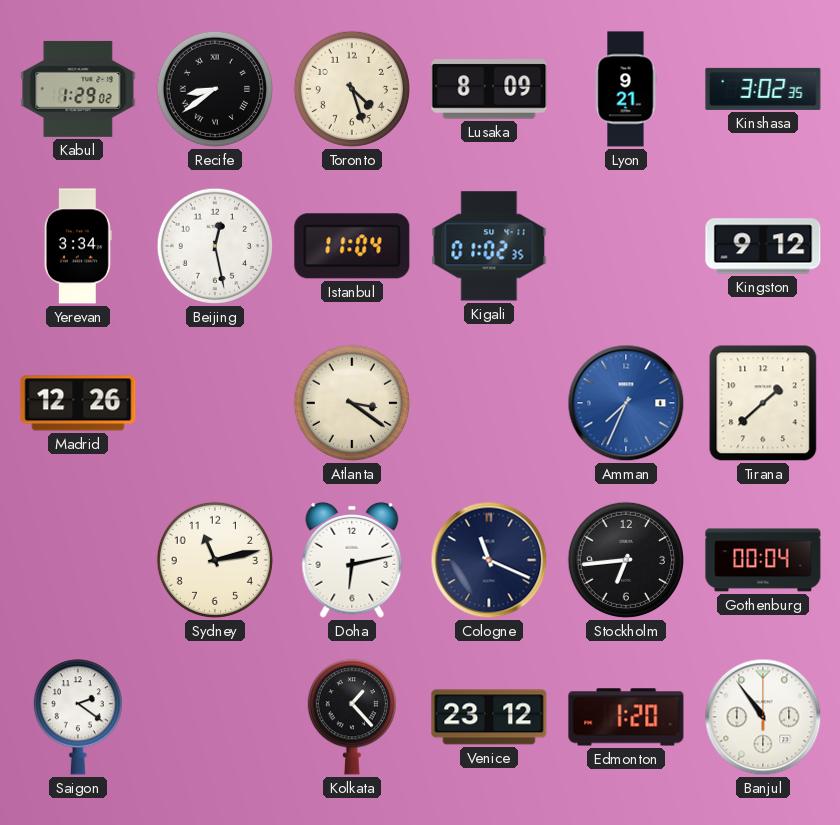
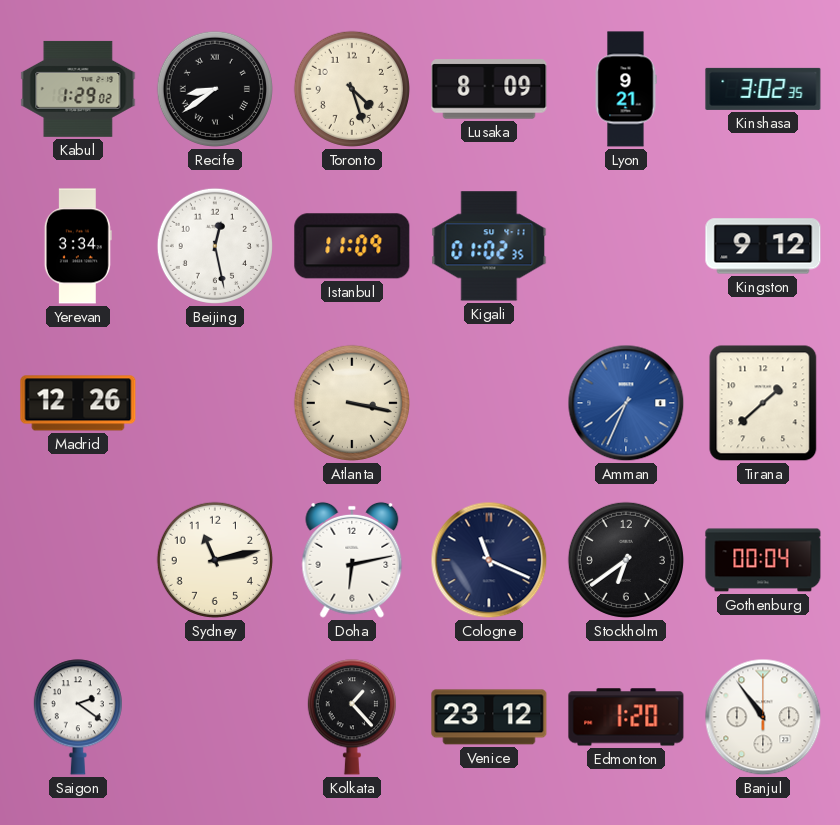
Istanbul: 11:04 -> 11:09
Atlanta: 3:21 -> 3:17
Stockholm: 6:44 -> 6:39
